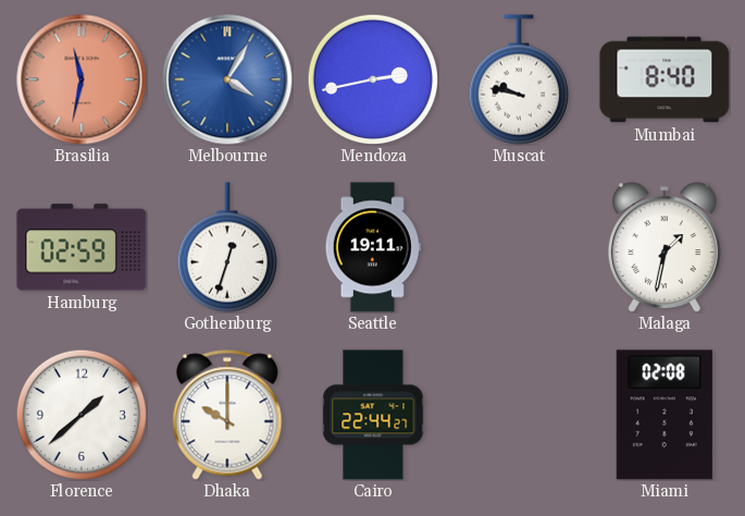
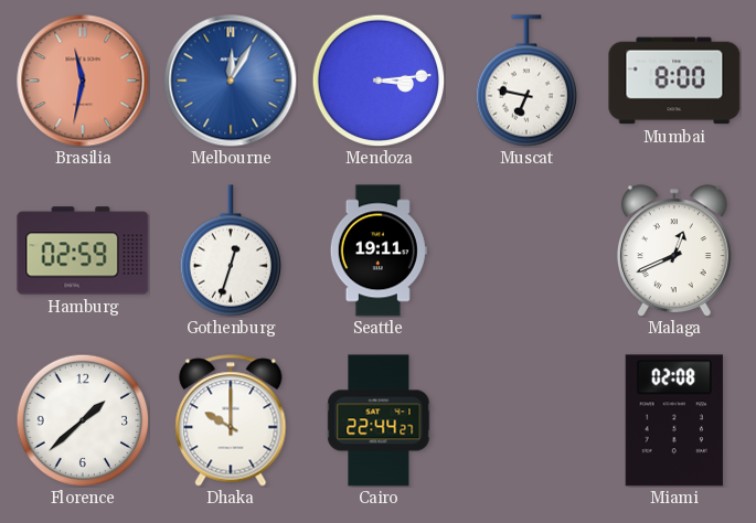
Melbourne: 4:05 -> 12:05
Mendoza: 2:43 -> 3:14
Muscat: 9:47 -> 6:47
Mumbai: 8:40 -> 8:00
Malaga: 1:32 -> 12:41
